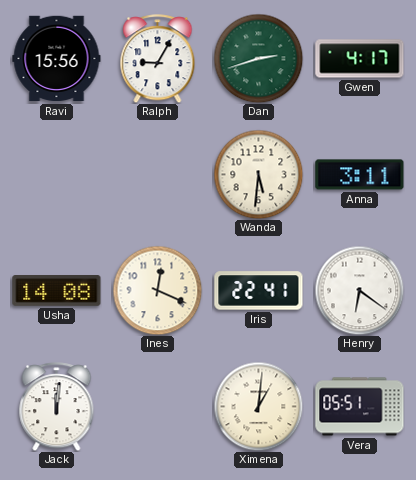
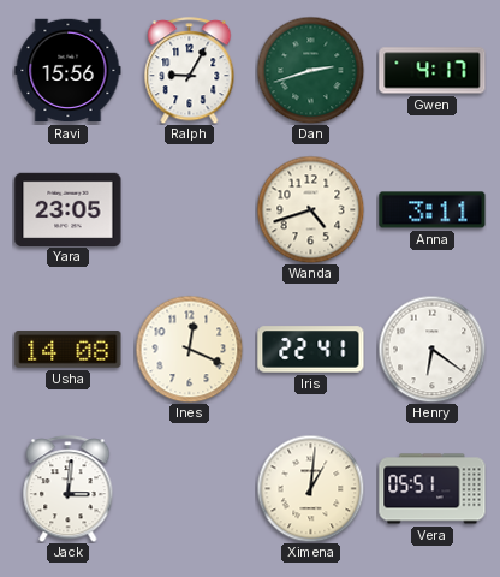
Yara: none -> 23:05
Wanda: 5:31 -> 4:42
Jack: 12:01 -> 3:01
